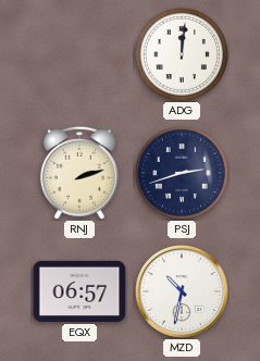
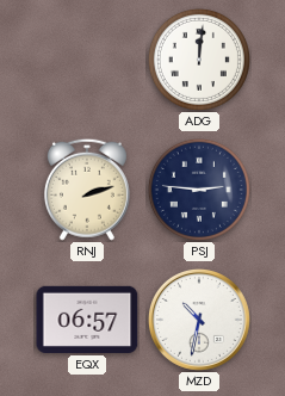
PSJ: 2:42 -> 2:46
